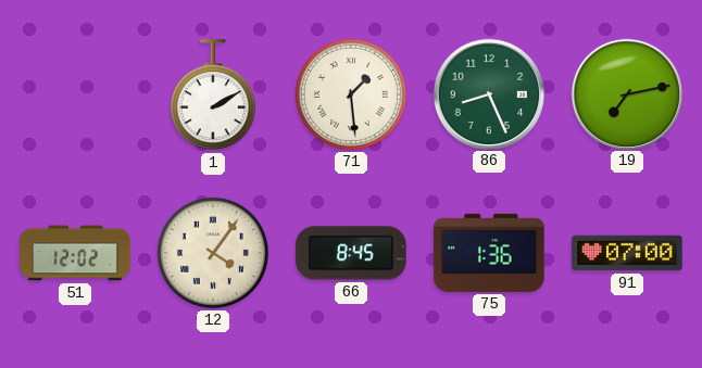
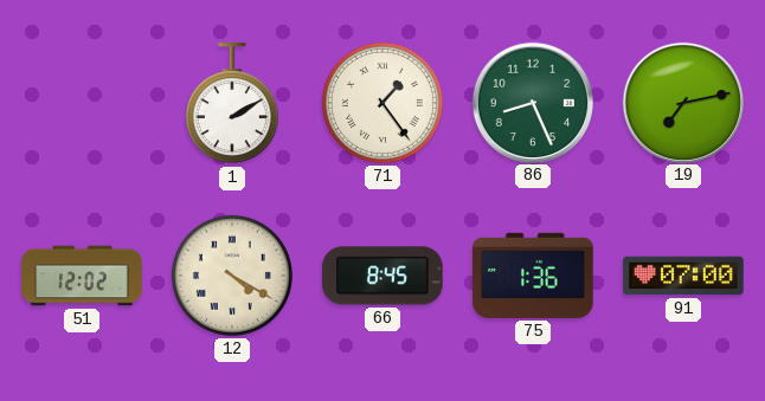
71: 1:29 -> 1:24
12: 4:06 -> 4:20
